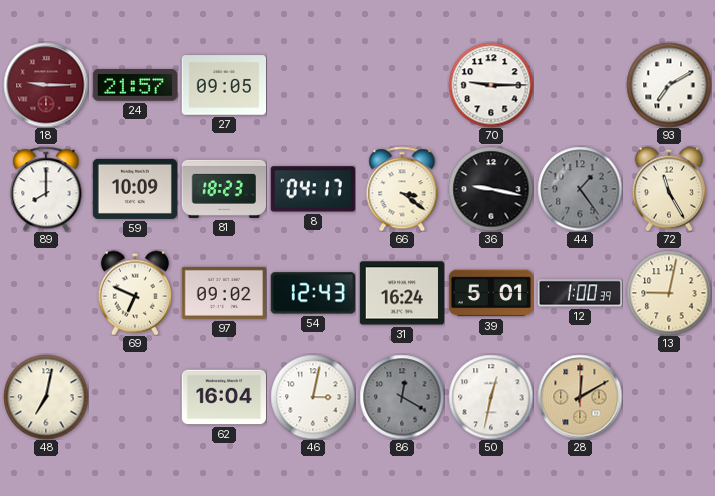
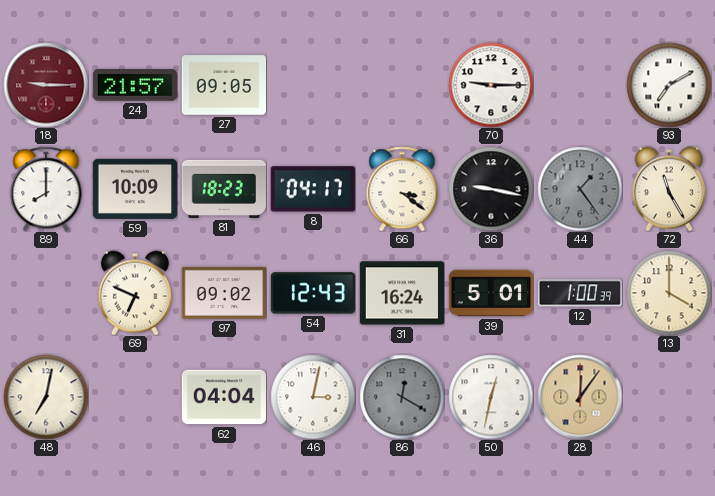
13: 9:02 -> 4:00
62: 16:04 -> 04:04
28: 12:10 -> 12:06
